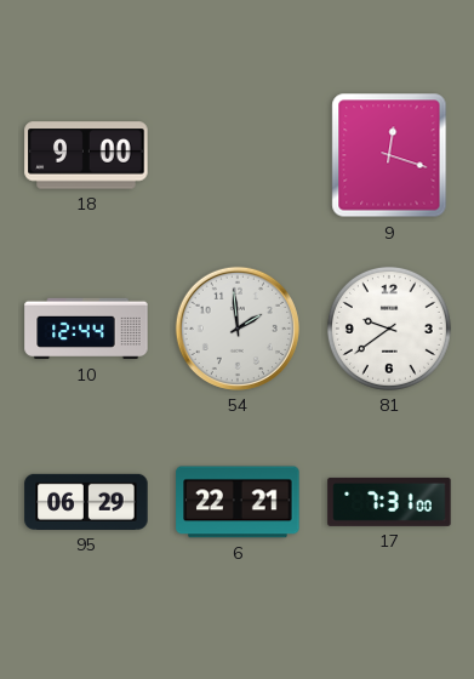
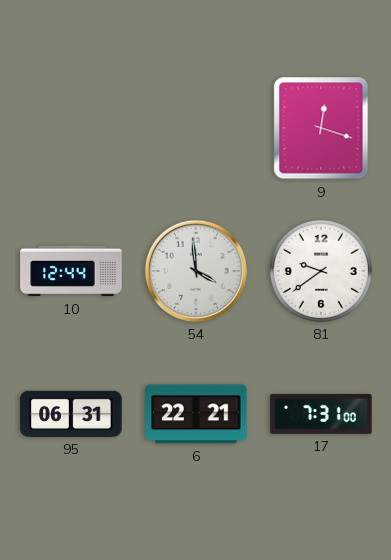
18: 9:00 -> none
54: 1:59 -> 3:59
95: 06:29 -> 06:31
